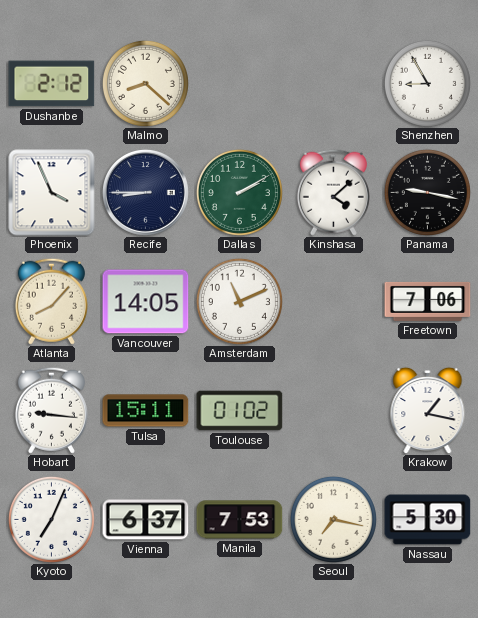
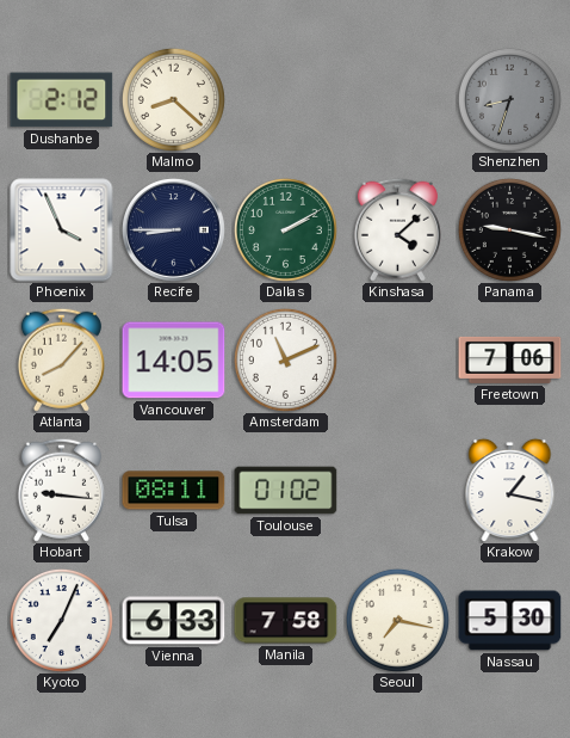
Shenzhen: 8:55 -> 8:33
Shenzhen dial: white -> grey
Tulsa: 15:11 -> 08:11
Vienna: 6:37 -> 6:33
Manila: 7:53 -> 7:58
